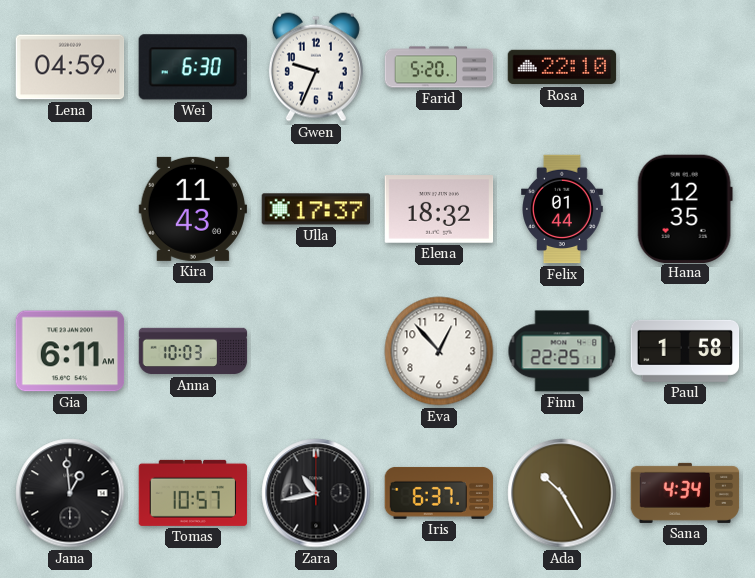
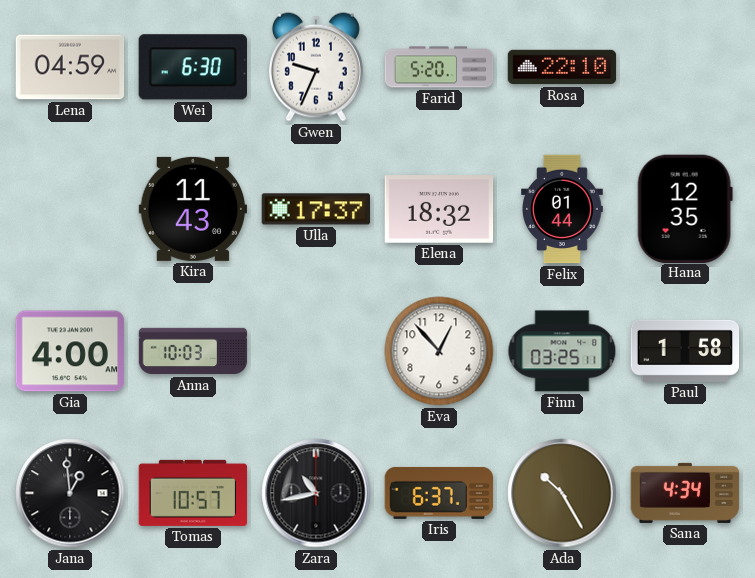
Gia: 6:11 -> 4:00
Finn: 22:25 -> 03:25
